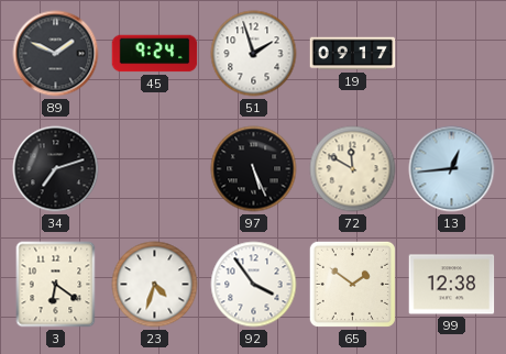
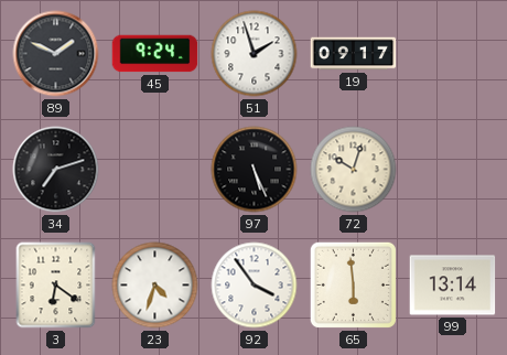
72: 11:50 -> 10:03
13: 12:44 -> none
65: 1:51 -> 5:59
99: 12:38 -> 13:14
